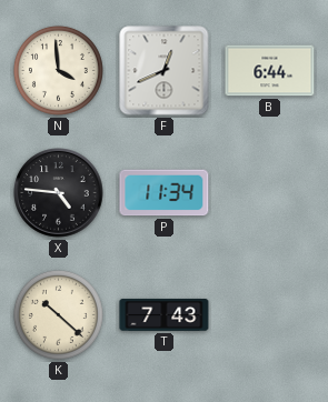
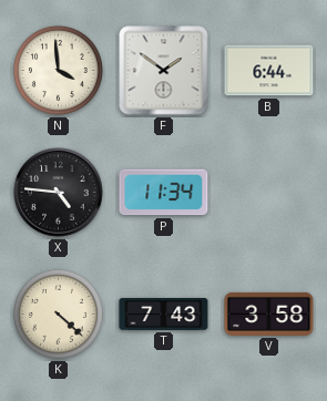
F: 12:41 -> 1:51
K: 10:22 -> 4:22
V: none -> 3:58
